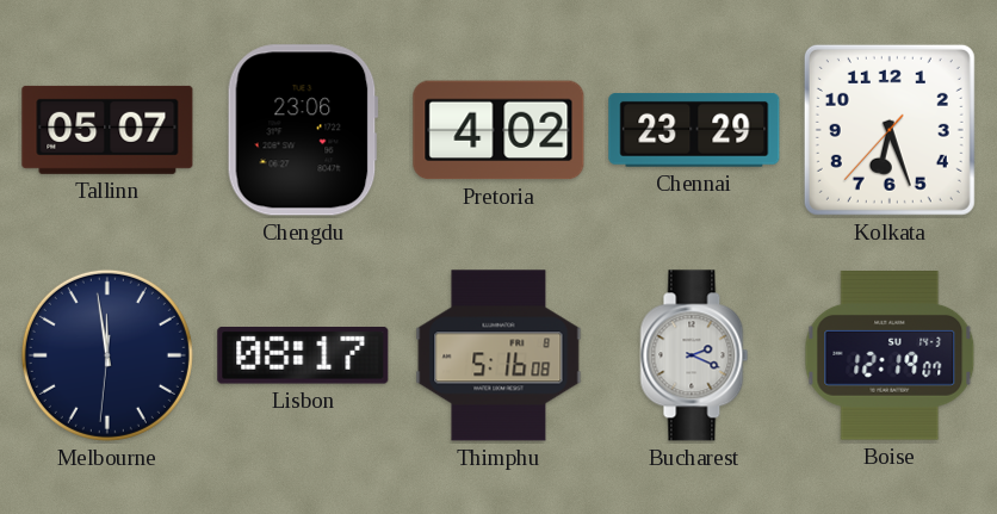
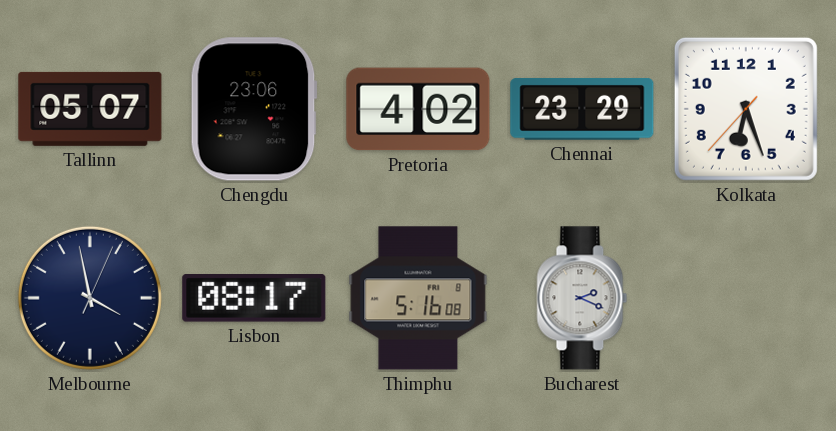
Melbourne: 11:58 -> 3:58
Boise: 12:19 -> none
